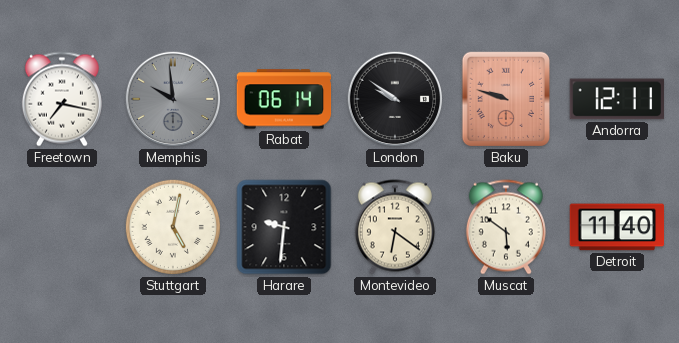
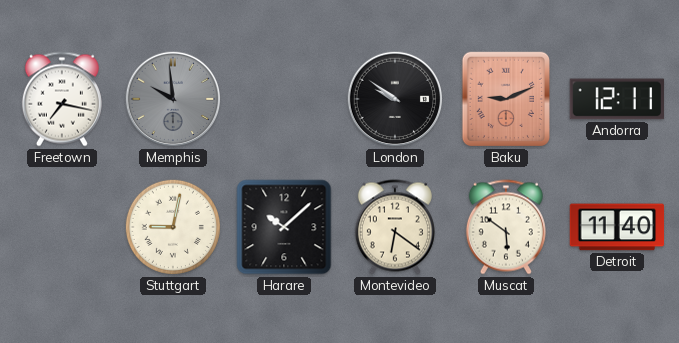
Rabat: 06:14 -> none
Baku: 9:48 -> 9:11
Stuttgart: 5:02 -> 9:02
Harare: 9:31 -> 10:08
